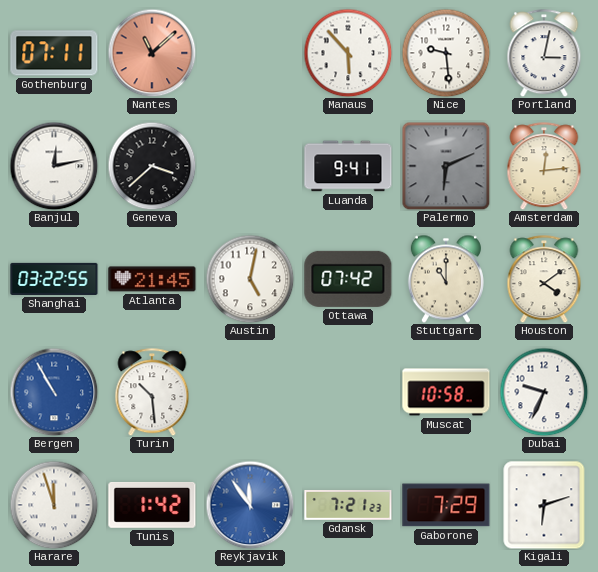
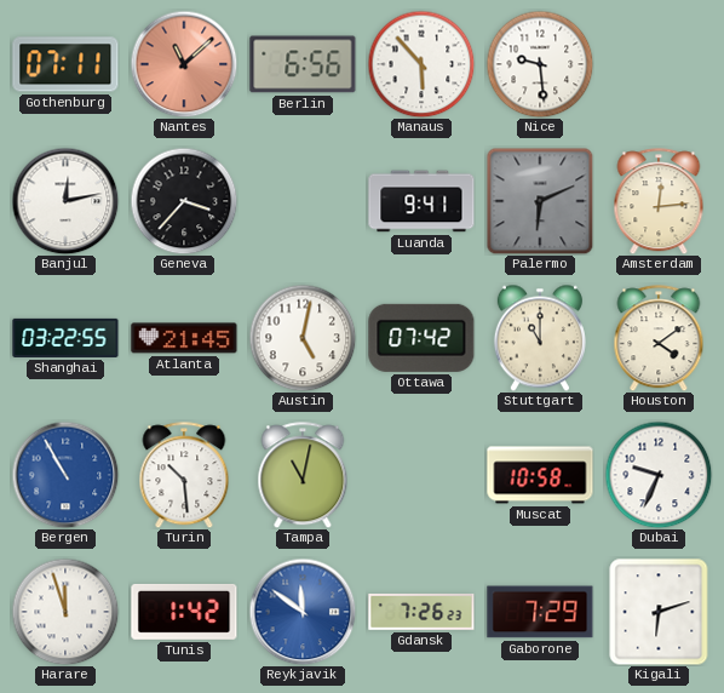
Berlin: none -> 6:56
Portland: 3:02 -> none
Geneva: 3:38 -> 3:37
Tampa: none -> 11:02
Reykjavik: 11:54 -> 11:51
Gdansk: 7:21 -> 7:26
